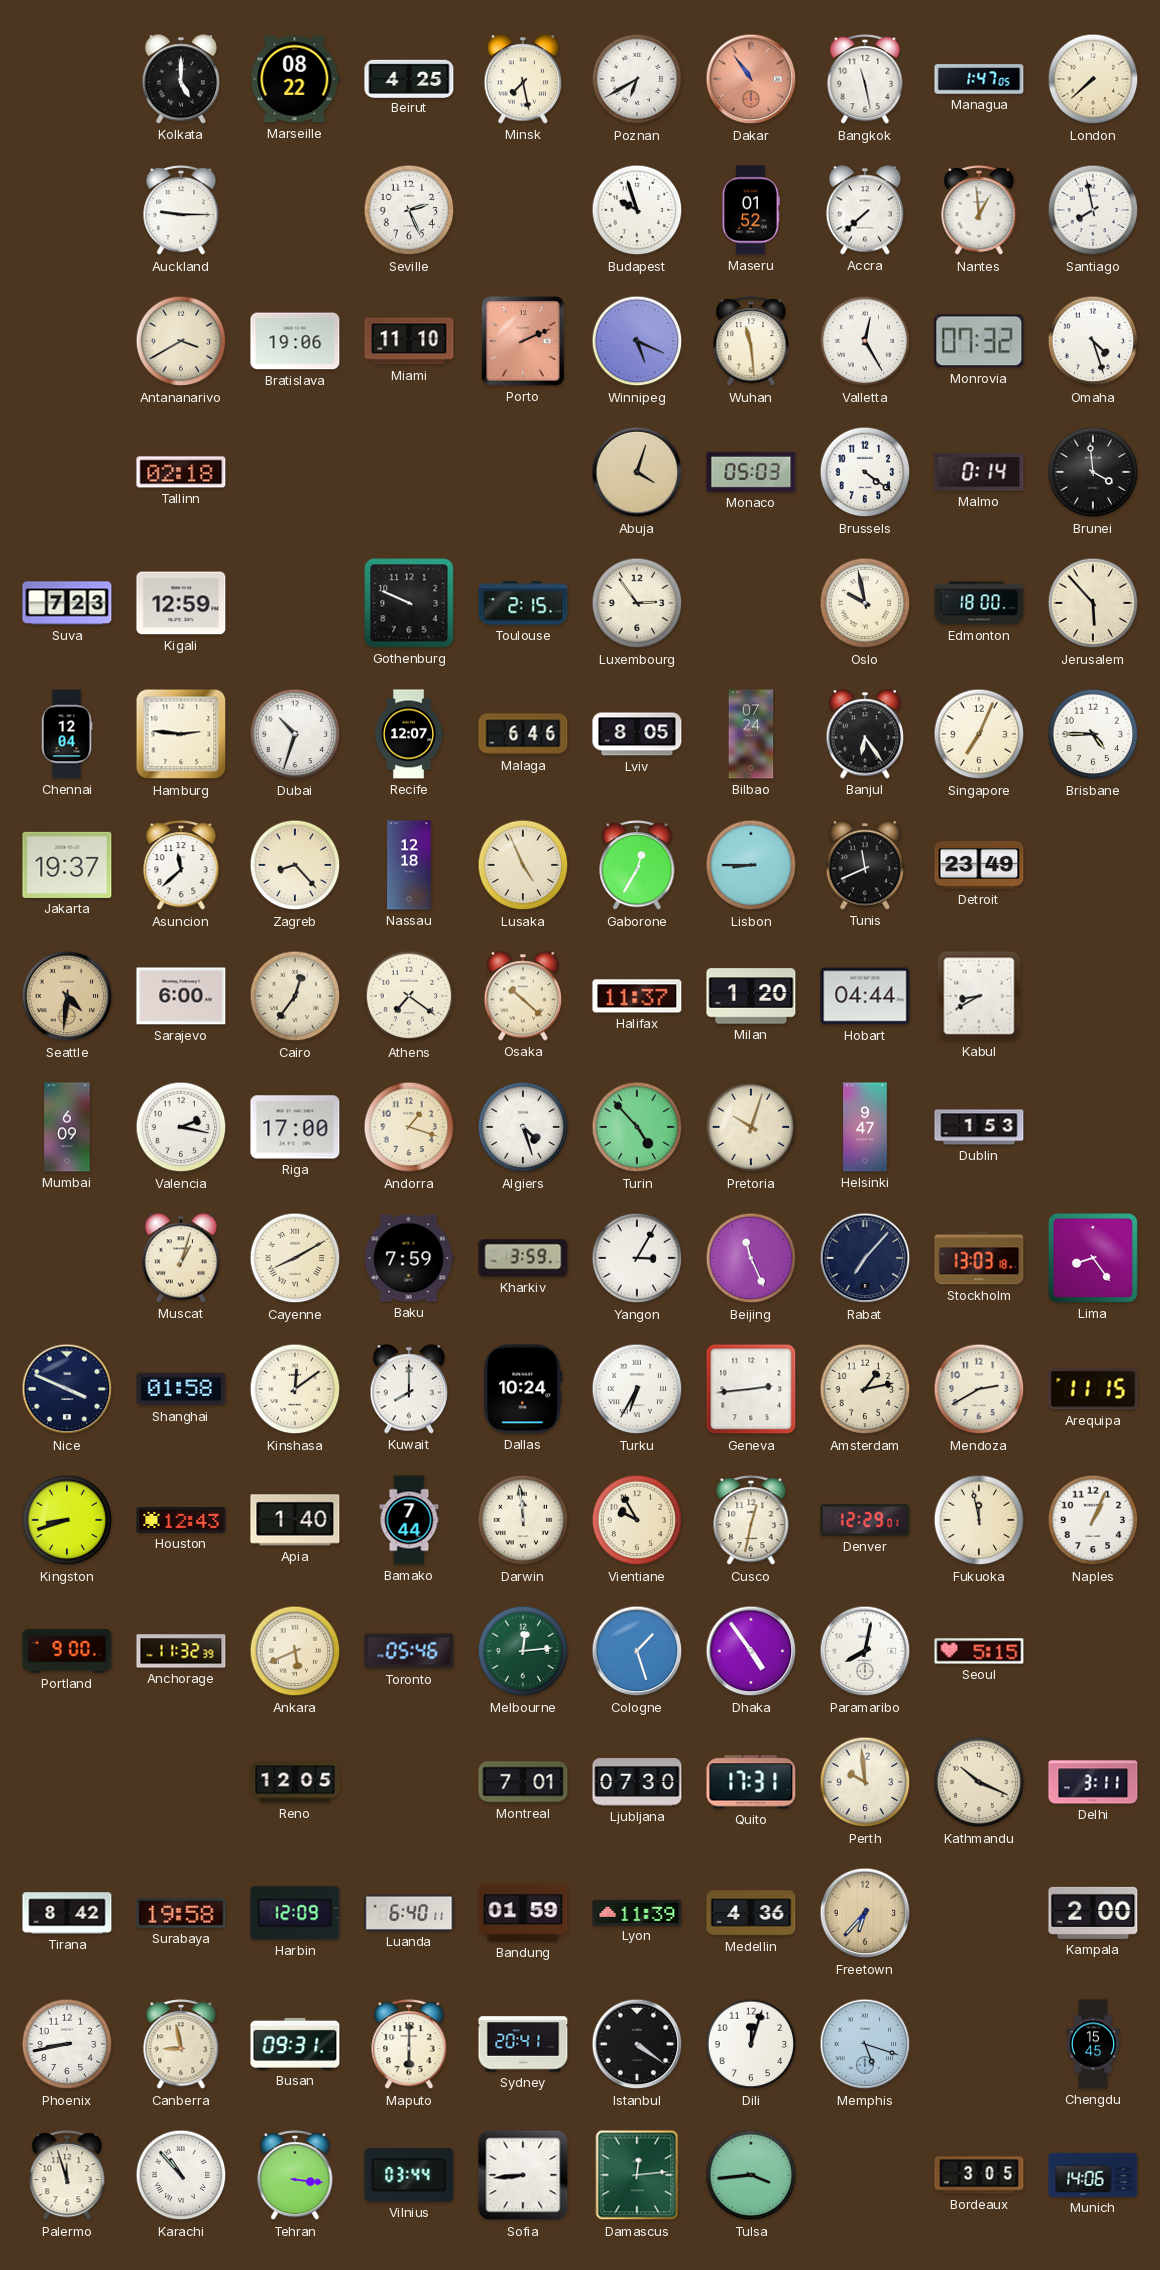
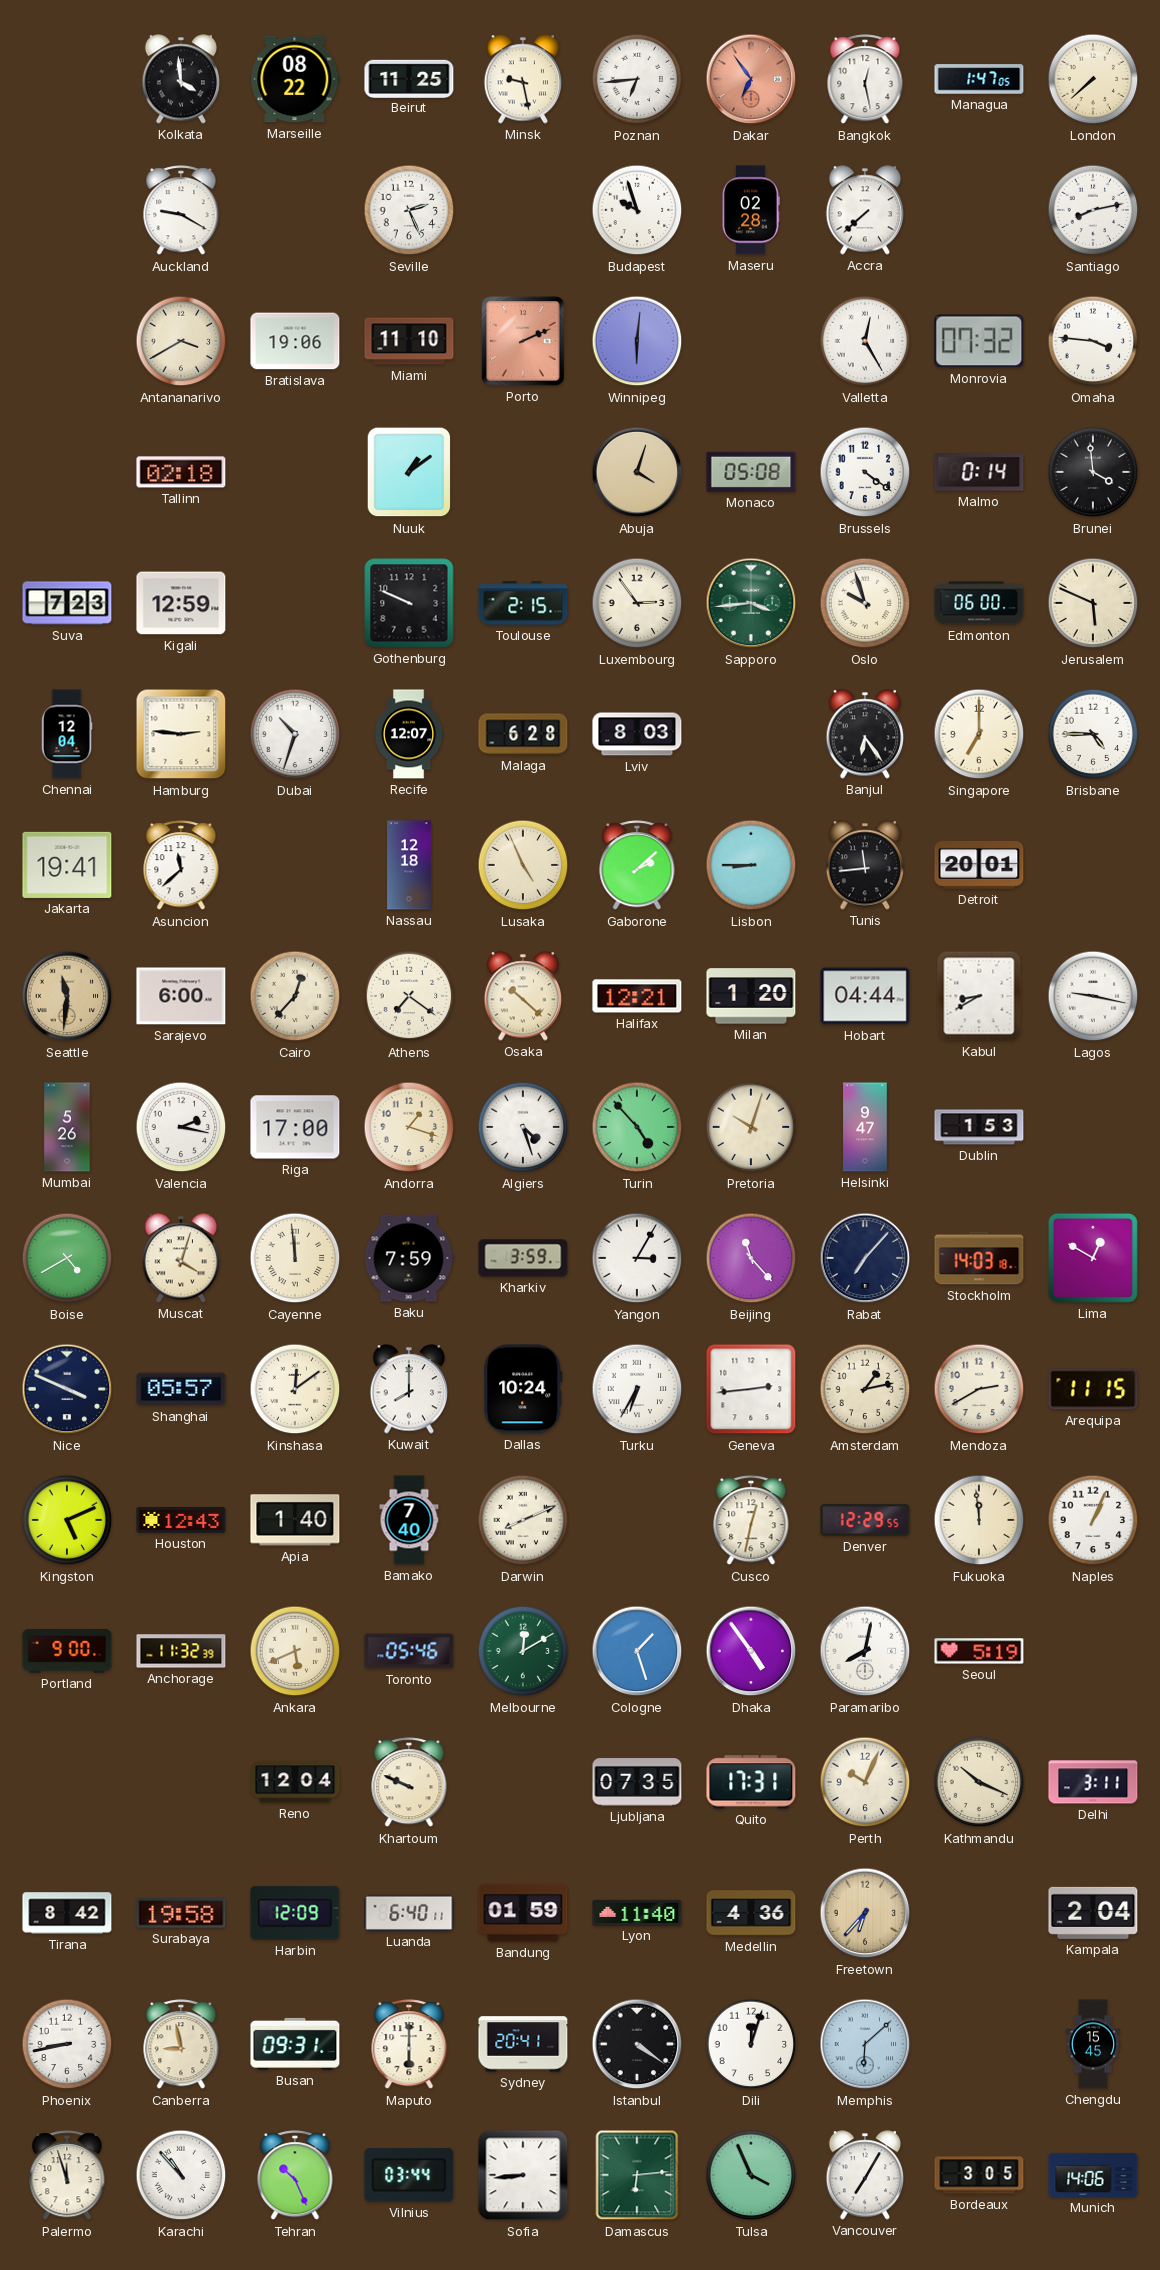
Kolkata: 5:00 -> 3:59
Beirut: 4:25 -> 11:25
Minsk: 7:28 -> 9:28
Poznan: 6:40 -> 6:44
Dakar: 10:54 -> 6:54
Bangkok: 11:28 -> 12:28
Auckland: 9:15 -> 9:20
Maseru: 01:52 -> 02:28
Nantes: 12:59 -> none
Santiago: 7:58 -> 8:13
Winnipeg: 5:19 -> 6:01
Wuhan: 11:29 -> none
Omaha: 4:27 -> 3:46
Nuuk: none -> 1:09
Monaco: 05:03 -> 05:08
Sapporo: none -> 3:44
Oslo: 9:58 -> 9:57
Edmonton: 18:00 -> 06:00
Jerusalem: 5:53 -> 5:49
Malaga: 6:46 -> 6:28
Lviv: 8:05 -> 8:03
Bilbao: 07:24 -> none
Singapore: 7:04 -> 7:00
Jakarta: 19:37 -> 19:41
Zagreb: 8:23 -> none
Gaborone: 12:35 -> 2:08
Tunis: 11:41 -> 11:44
Detroit: 23:49 -> 20:01
Seattle: 4:31 -> 11:31
Cairo: 12:36 -> 12:37
Halifax: 11:37 -> 12:21
Lagos: none -> 9:17
Mumbai: 6:09 -> 5:26
Boise: none -> 4:40
Muscat: 1:03 -> 4:03
Cayenne: 8:10 -> 11:59
Beijing: 11:26 -> 11:23
Stockholm: 13:03 -> 14:03
Lima: 8:24 -> 12:50
Shanghai: 01:58 -> 05:57
Kingston: 8:42 -> 5:11
Bamako: 7:44 -> 7:40
Darwin: 11:59 -> 8:11
Vientiane: 9:55 -> none
Denver: 12:29:01 -> 12:29:55
Fukuoka: 11:58 -> 11:59
Melbourne: 12:14 -> 12:10
Seoul: 5:15 -> 5:19
Reno: 12:05 -> 12:04
Khartoum: none -> 9:49
Montreal: 7:01 -> none
Ljubljana: 07:30 -> 07:35
Perth: 9:59 -> 10:04
Lyon: 11:39 -> 11:40
Kampala: 2:00 -> 2:04
Memphis: 5:18 -> 6:08
Tehran: 3:16 -> 10:26
Damascus: 12:14 -> 6:14
Tulsa: 3:44 -> 3:56
Vancouver: none -> 7:05
